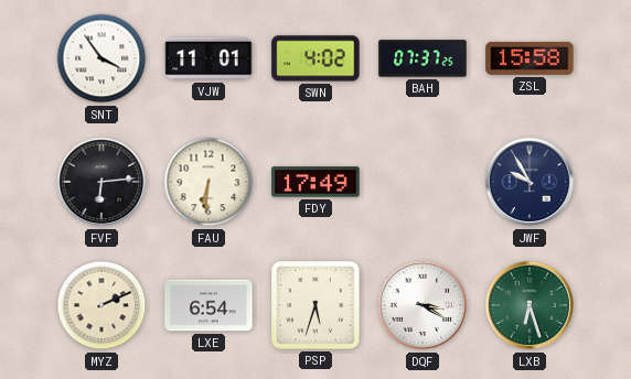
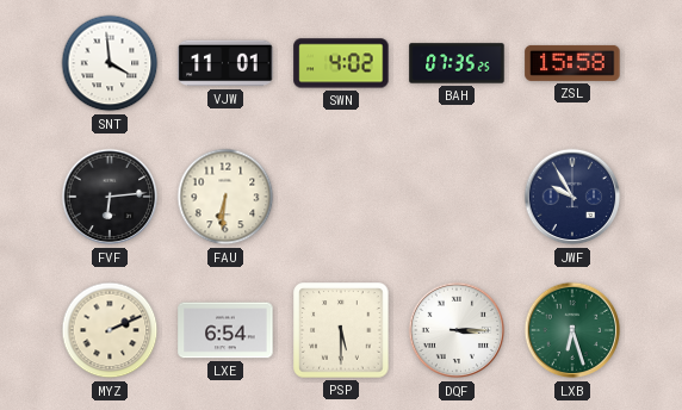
SNT: 3:54 -> 3:59
BAH: 07:37 -> 07:35
FDY: 17:49 -> none
PSP: 5:33 -> 5:30
DQF: 3:20 -> 3:15
